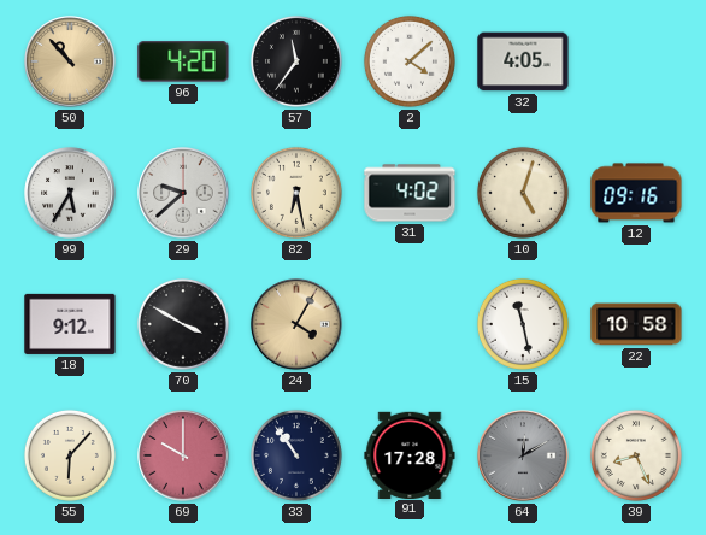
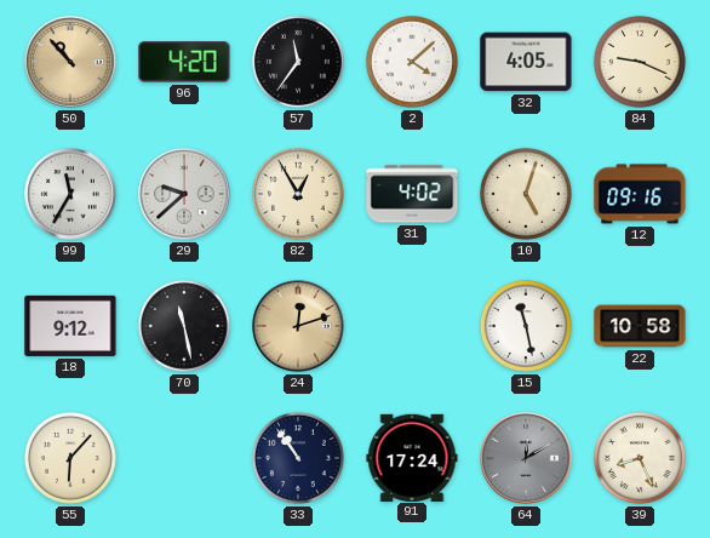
84: none -> 9:19
99: 5:35 -> 11:35
82: 6:28 -> 12:55
70: 3:50 -> 11:28
24: 4:05 -> 12:12
69: 10:00 -> none
91: 17:28 -> 17:24
